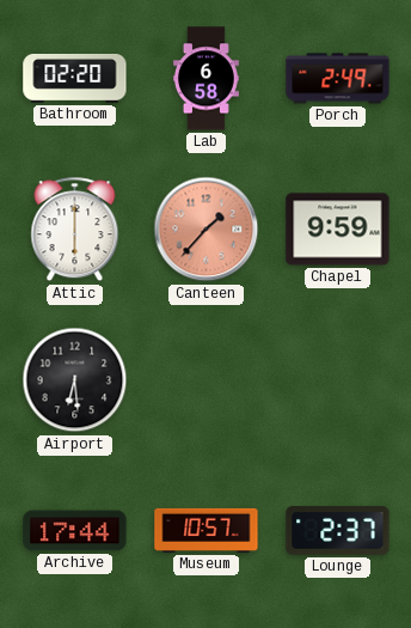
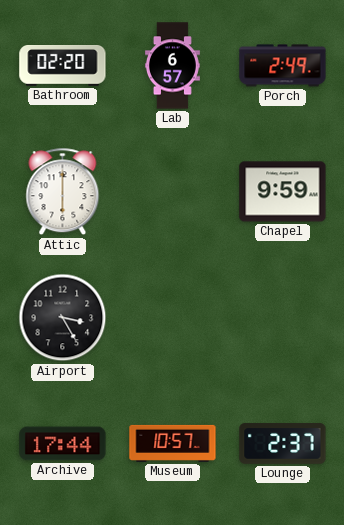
Lab: 6:58 -> 6:57
Canteen: 1:37 -> none
Airport: 6:29 -> 3:25
